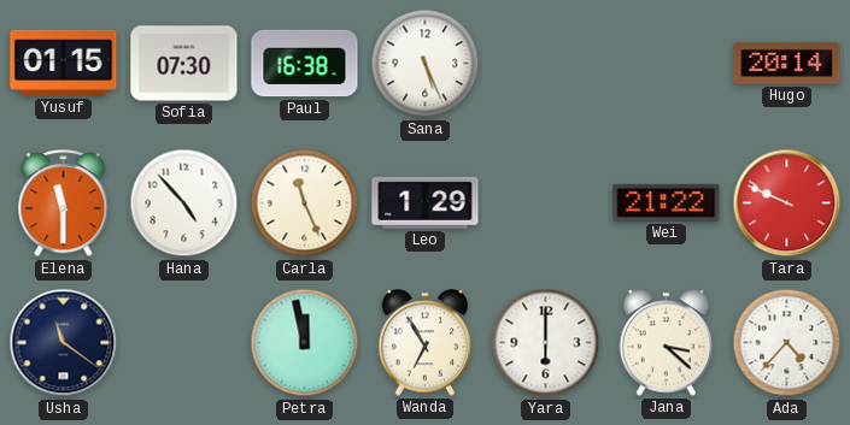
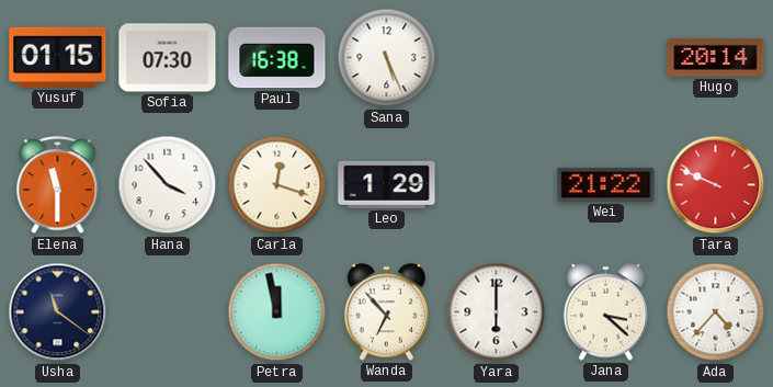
Hana: 4:53 -> 3:53
Carla: 11:26 -> 12:18
Wanda: 6:55 -> 6:53
